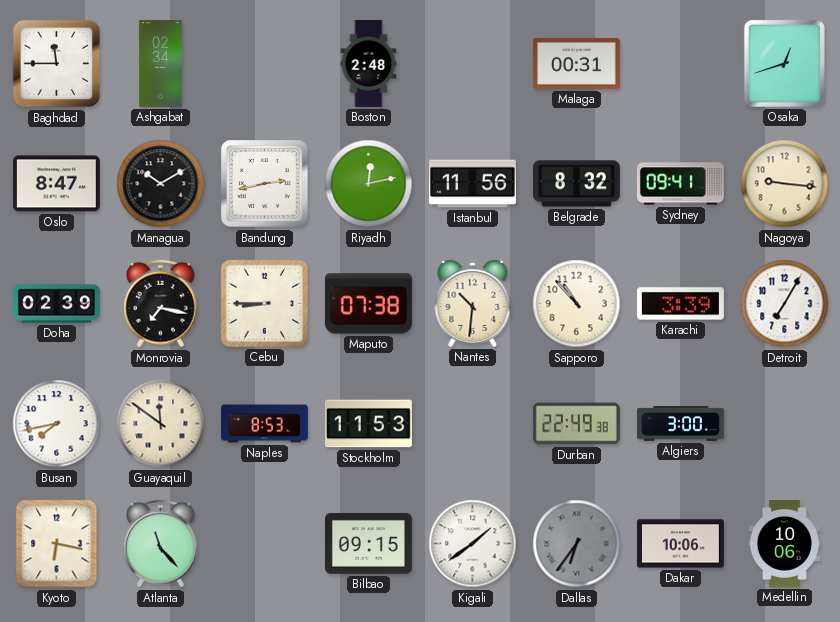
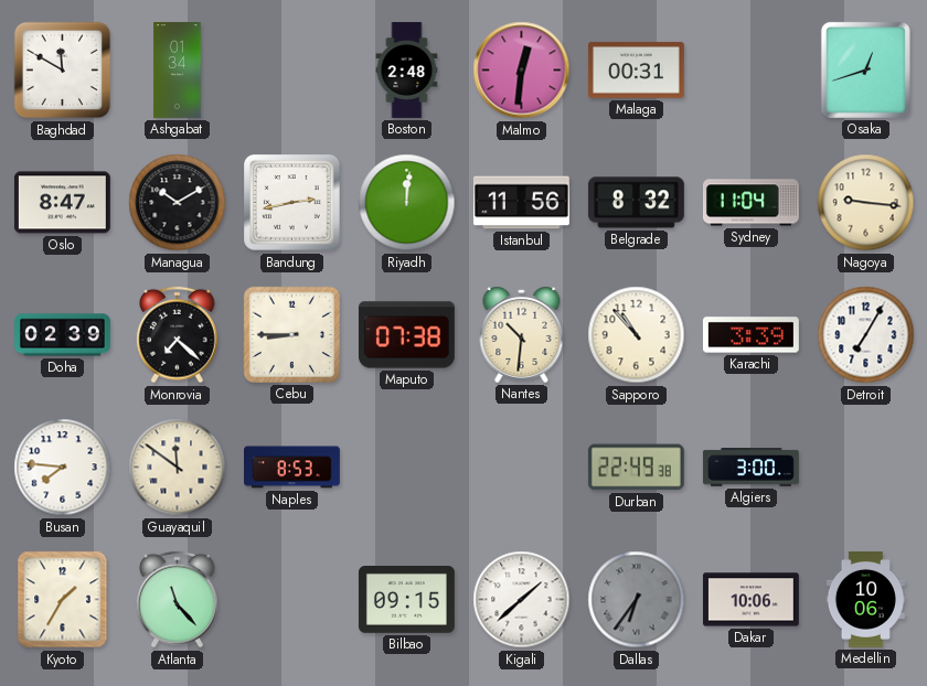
Baghdad: 11:45 -> 11:50
Ashgabat: 02:34 -> 01:34
Malmo: none -> 12:31
Riyadh: 12:13 -> 12:01
Sydney: 09:41 -> 11:04
Monrovia: 7:17 -> 7:22
Busan: 7:43 -> 7:46
Stockholm: 11:53 -> none
Kyoto: 6:17 -> 1:35
Kigali: 1:39 -> 1:38
